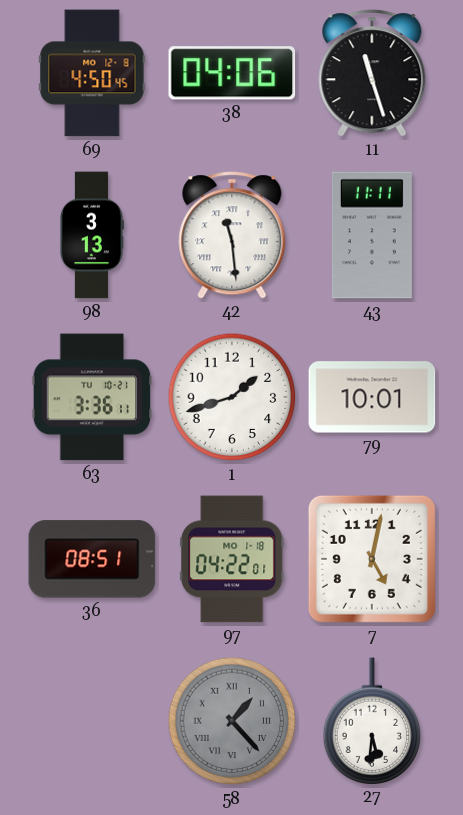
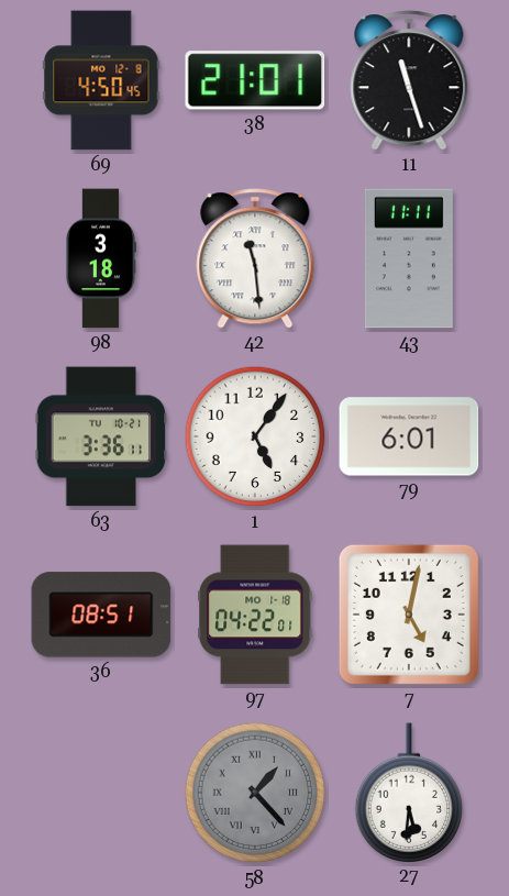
38: 04:06 -> 21:01
98: 3:13 -> 3:18
1: 1:42 -> 5:06
79: 10:01 -> 6:01
